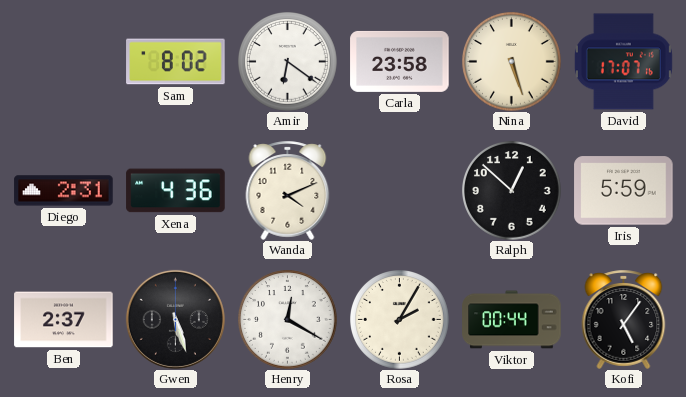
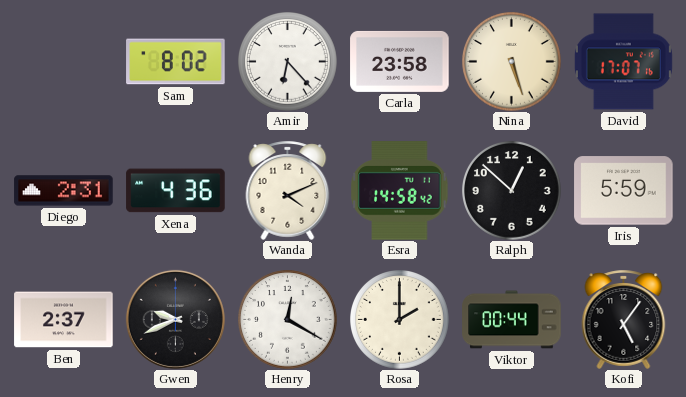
Amir: 6:21 -> 6:23
Esra: none -> 14:58
Gwen: 5:27 -> 9:41
Rosa: 2:05 -> 2:00
